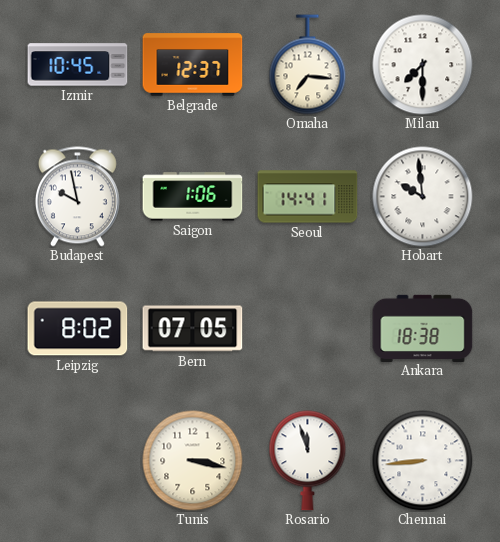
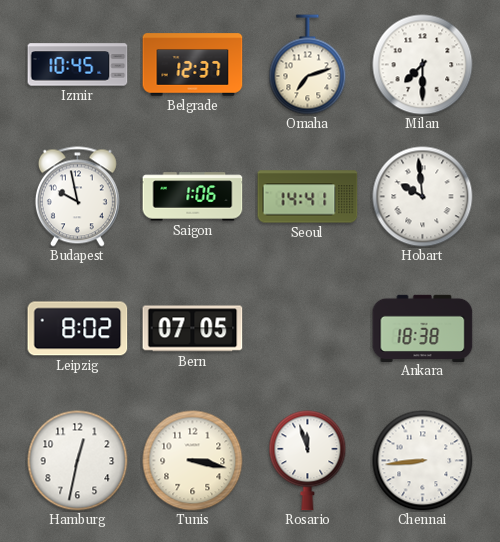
Omaha: 7:16 -> 7:12
Hamburg: none -> 12:32
